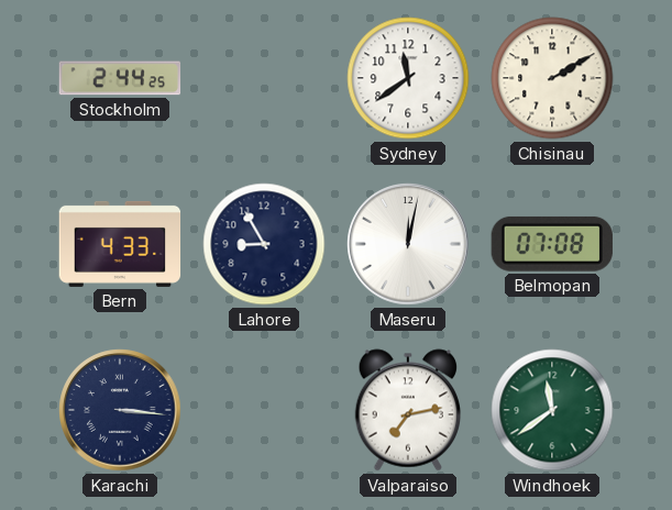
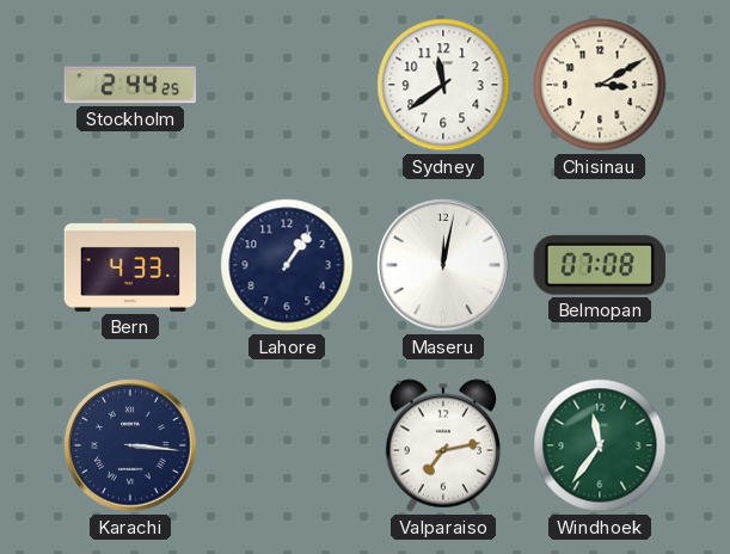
Chisinau: 2:10 -> 3:10
Lahore: 8:55 -> 1:06
Windhoek: 11:39 -> 11:36
